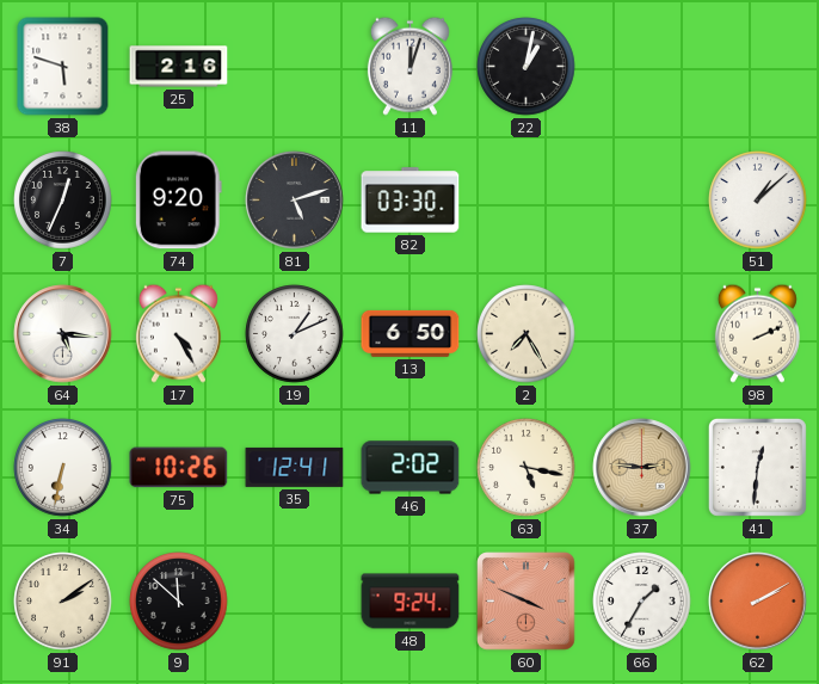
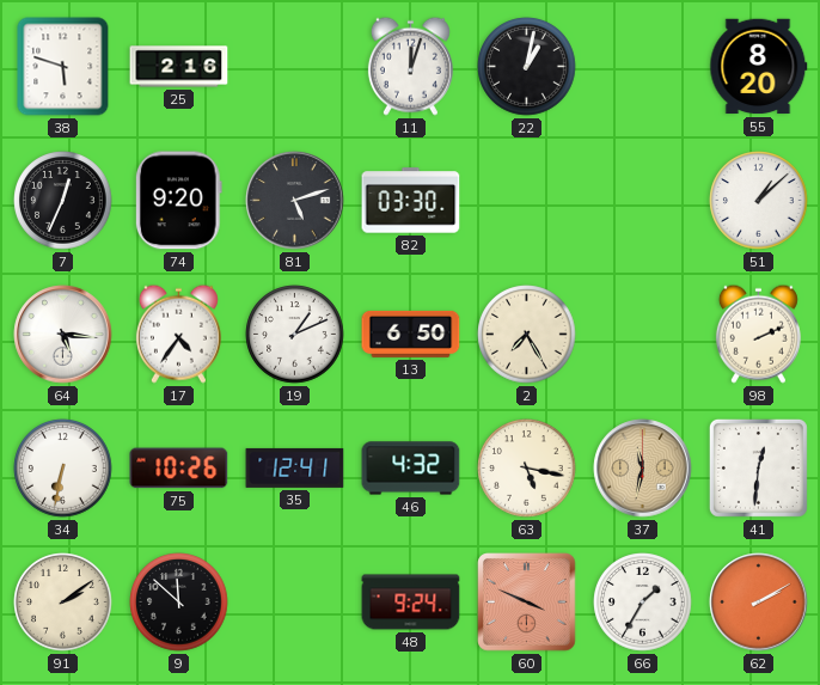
55: none -> 8:20
17: 4:25 -> 4:36
46: 2:02 -> 4:32
37: 2:46 -> 11:32
